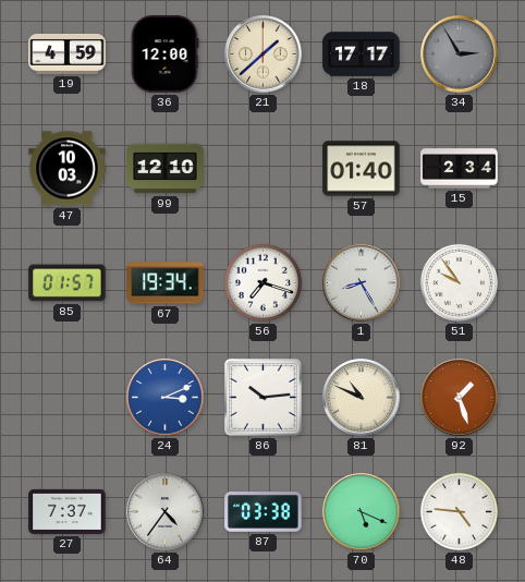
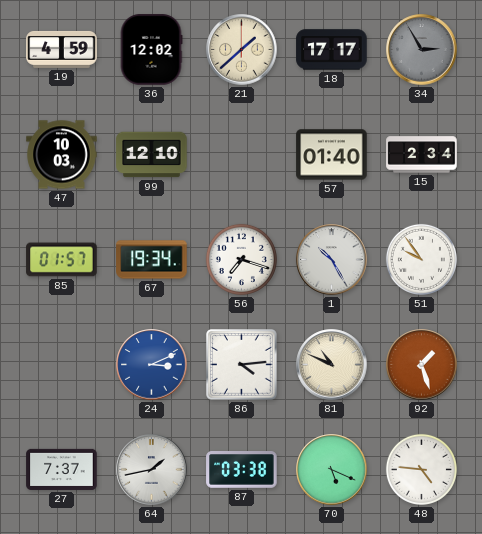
36: 12:00 -> 12:02
1: 8:25 -> 10:25
86: 10:14 -> 4:14
64: 4:36 -> 1:43
